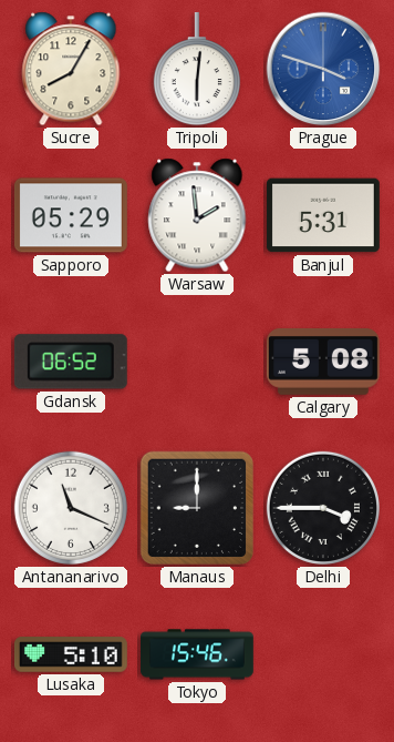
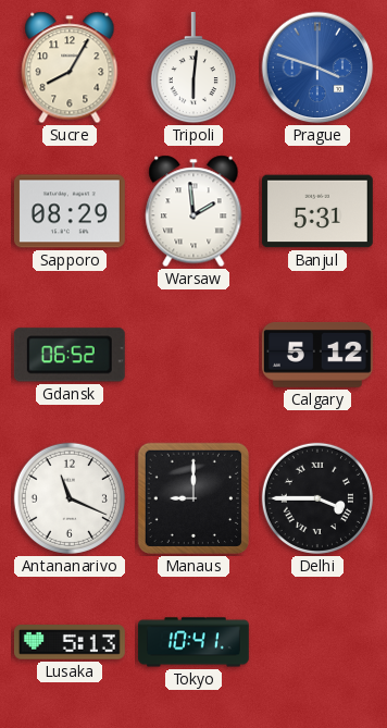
Sapporo: 05:29 -> 08:29
Calgary: 5:08 -> 5:12
Lusaka: 5:10 -> 5:13
Tokyo: 15:46 -> 10:41
